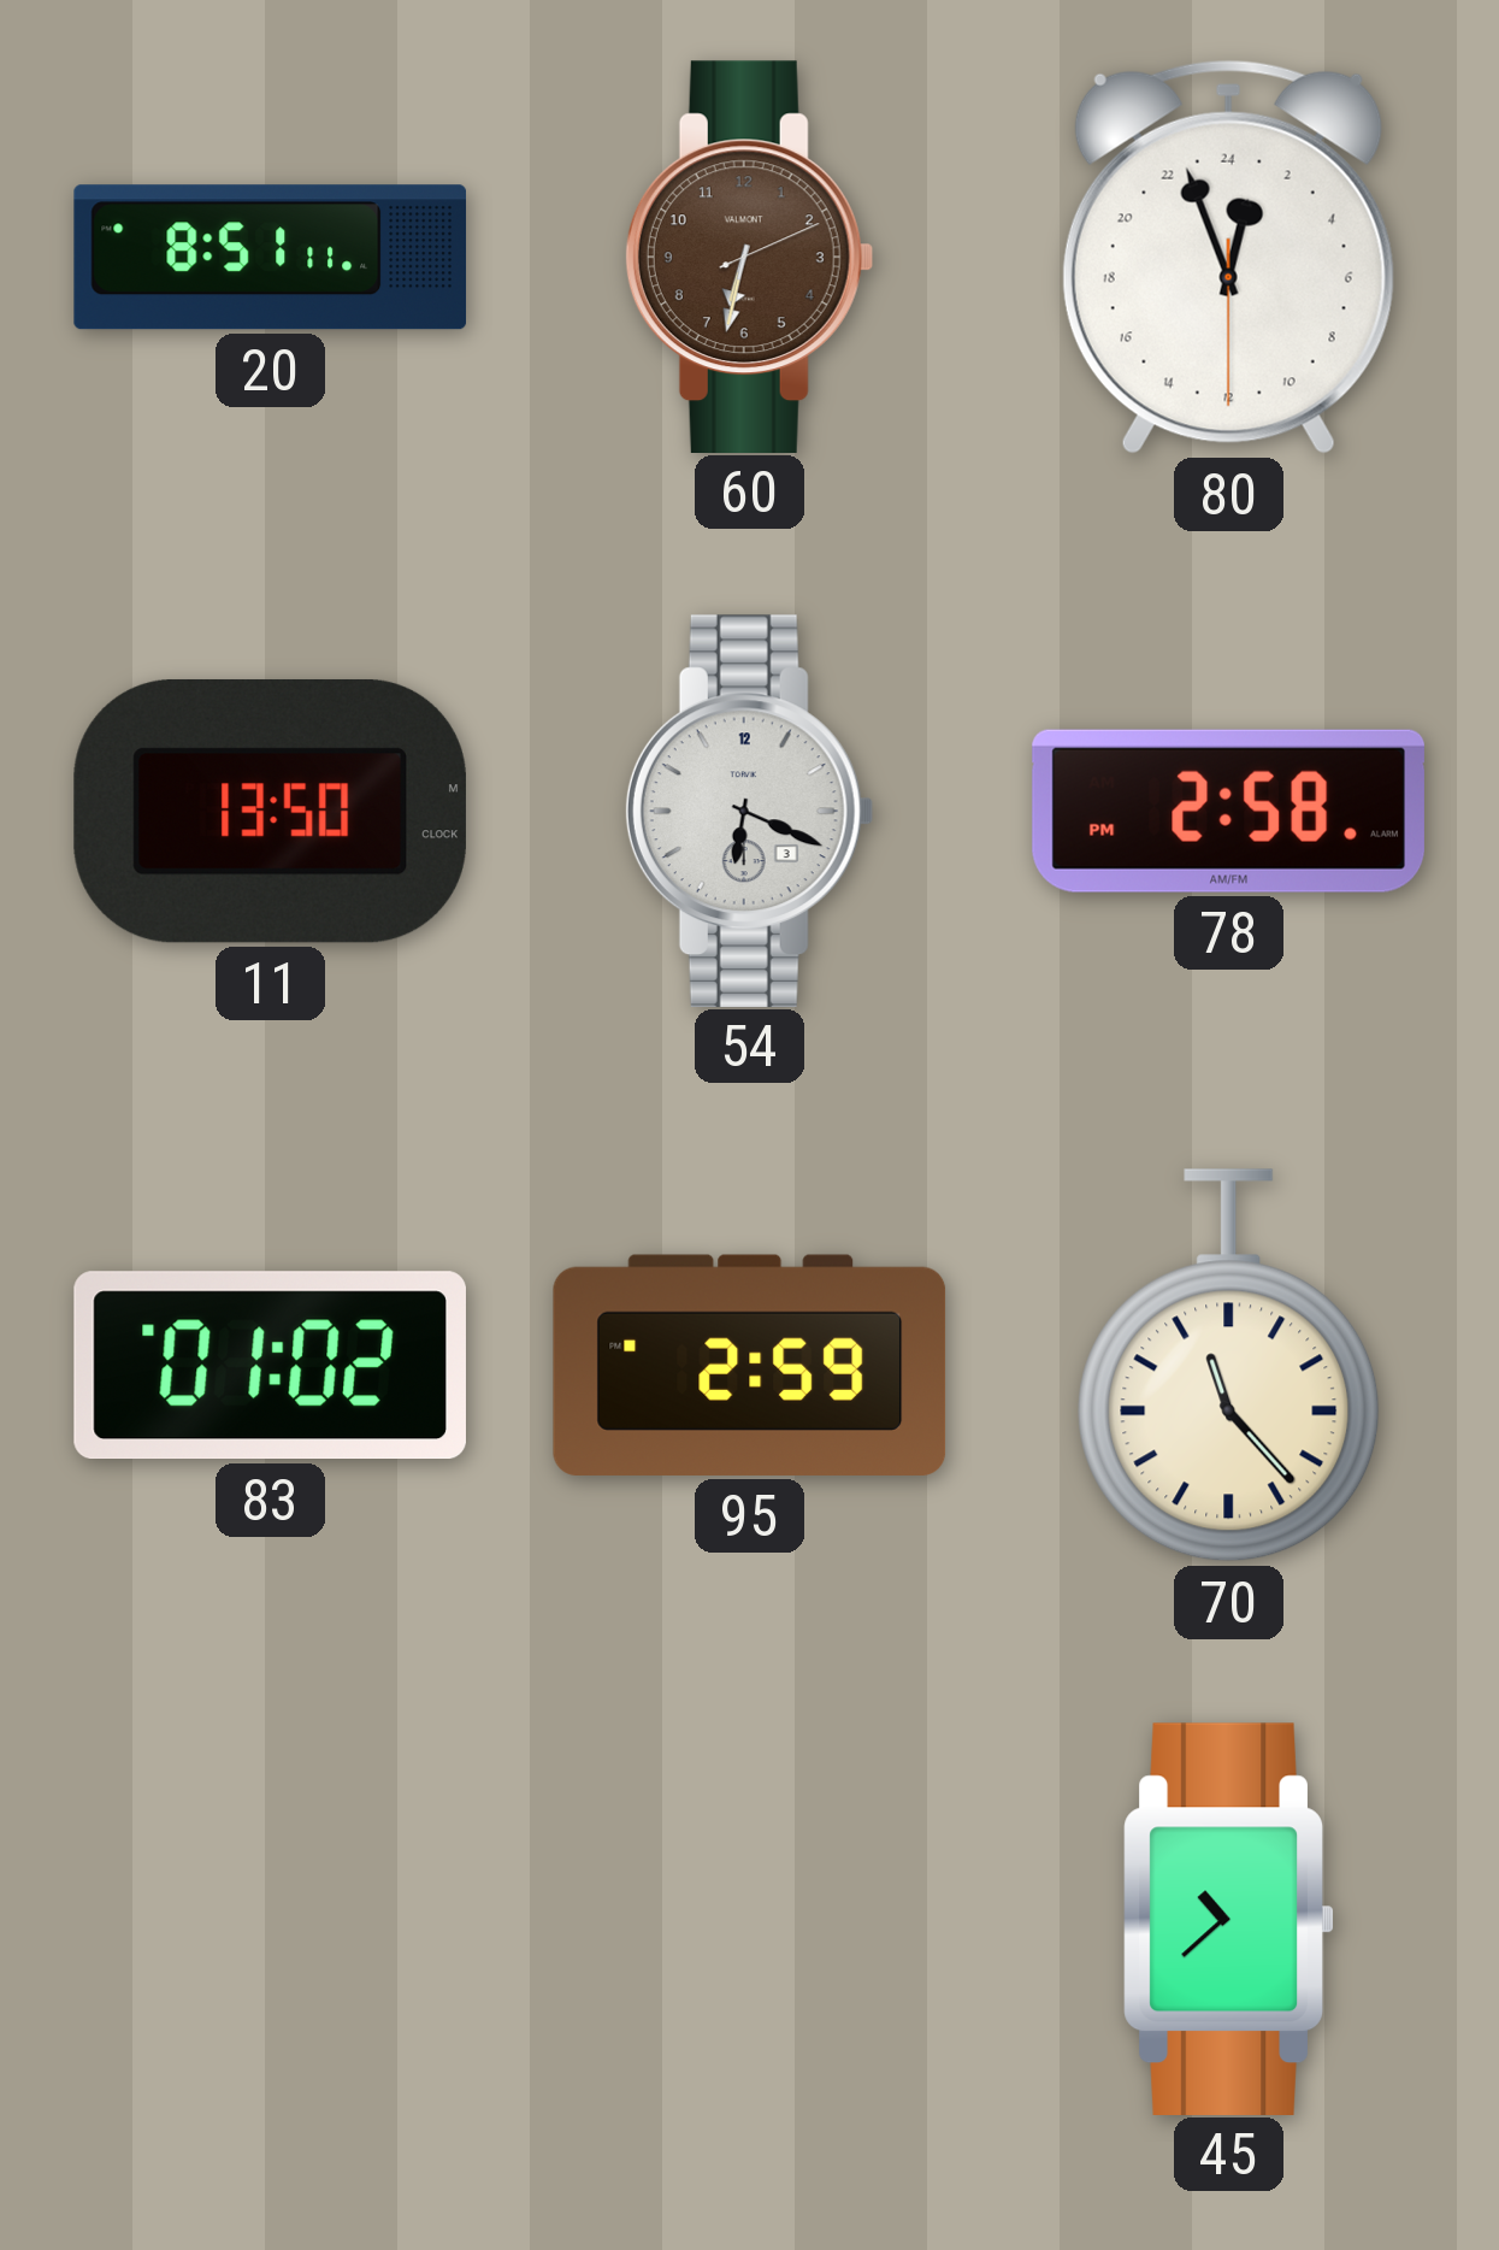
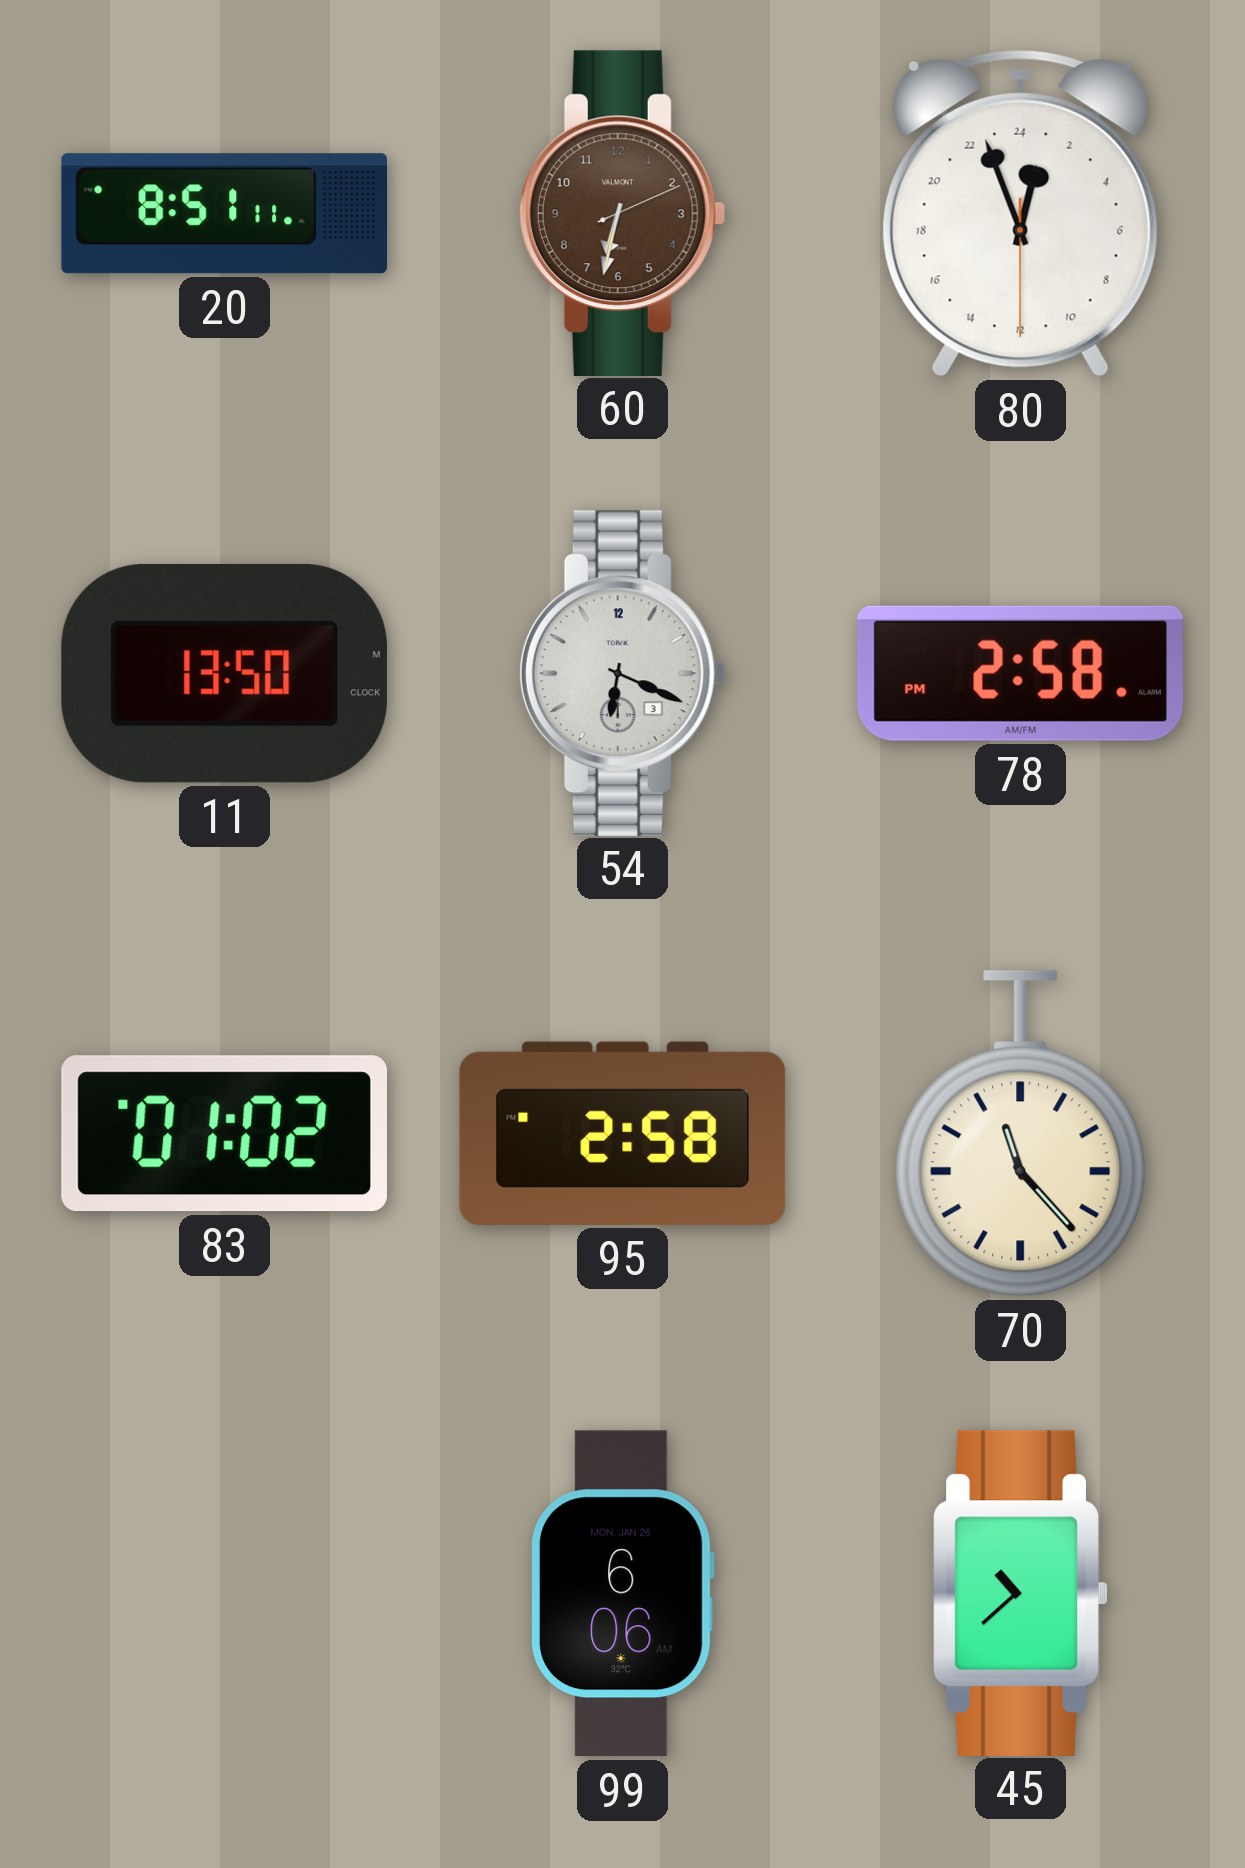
95: 2:59 -> 2:58
99: none -> 6:06
